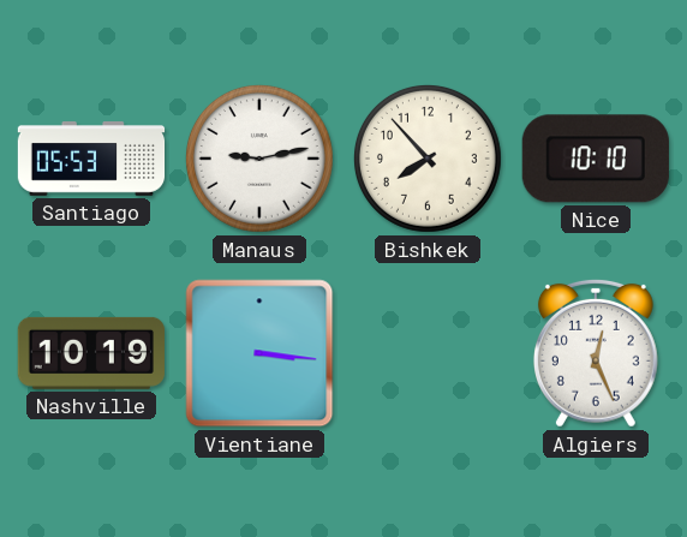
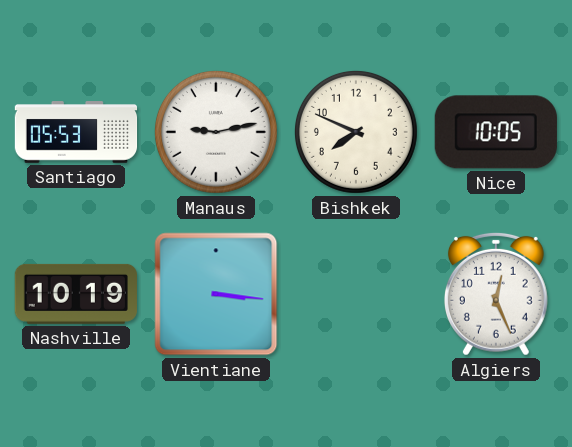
Bishkek: 7:53 -> 7:49
Nice: 10:10 -> 10:05
